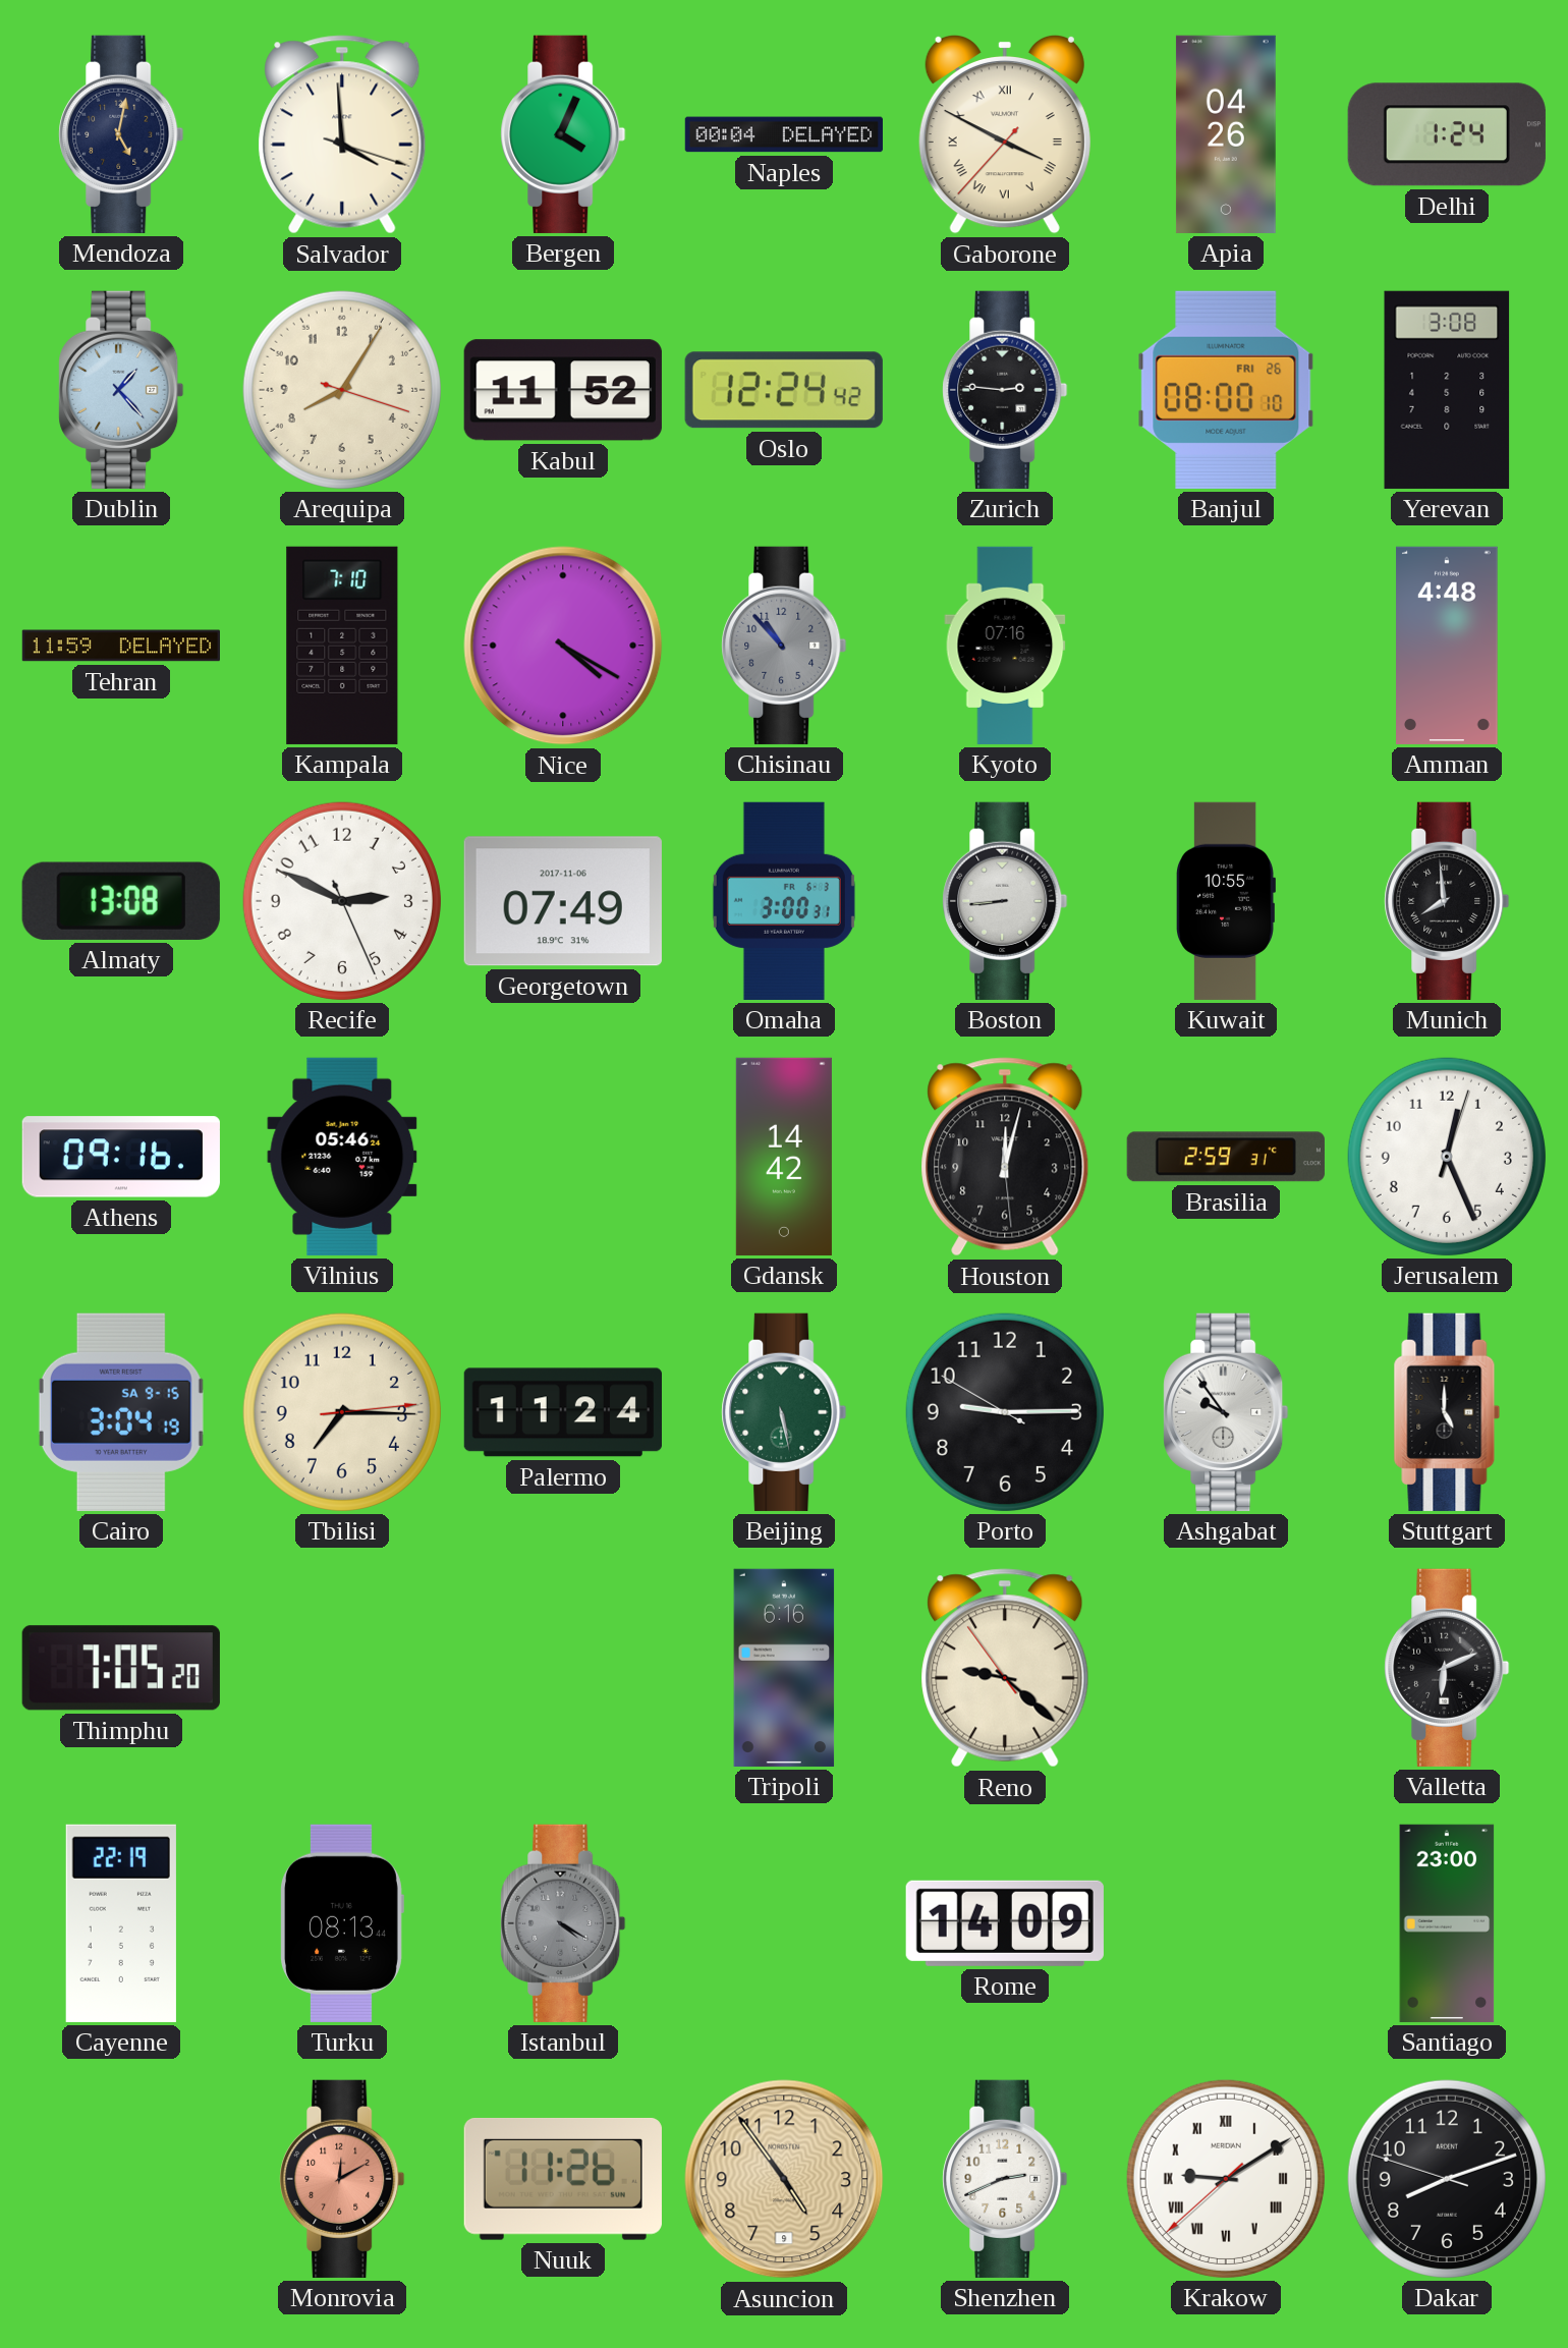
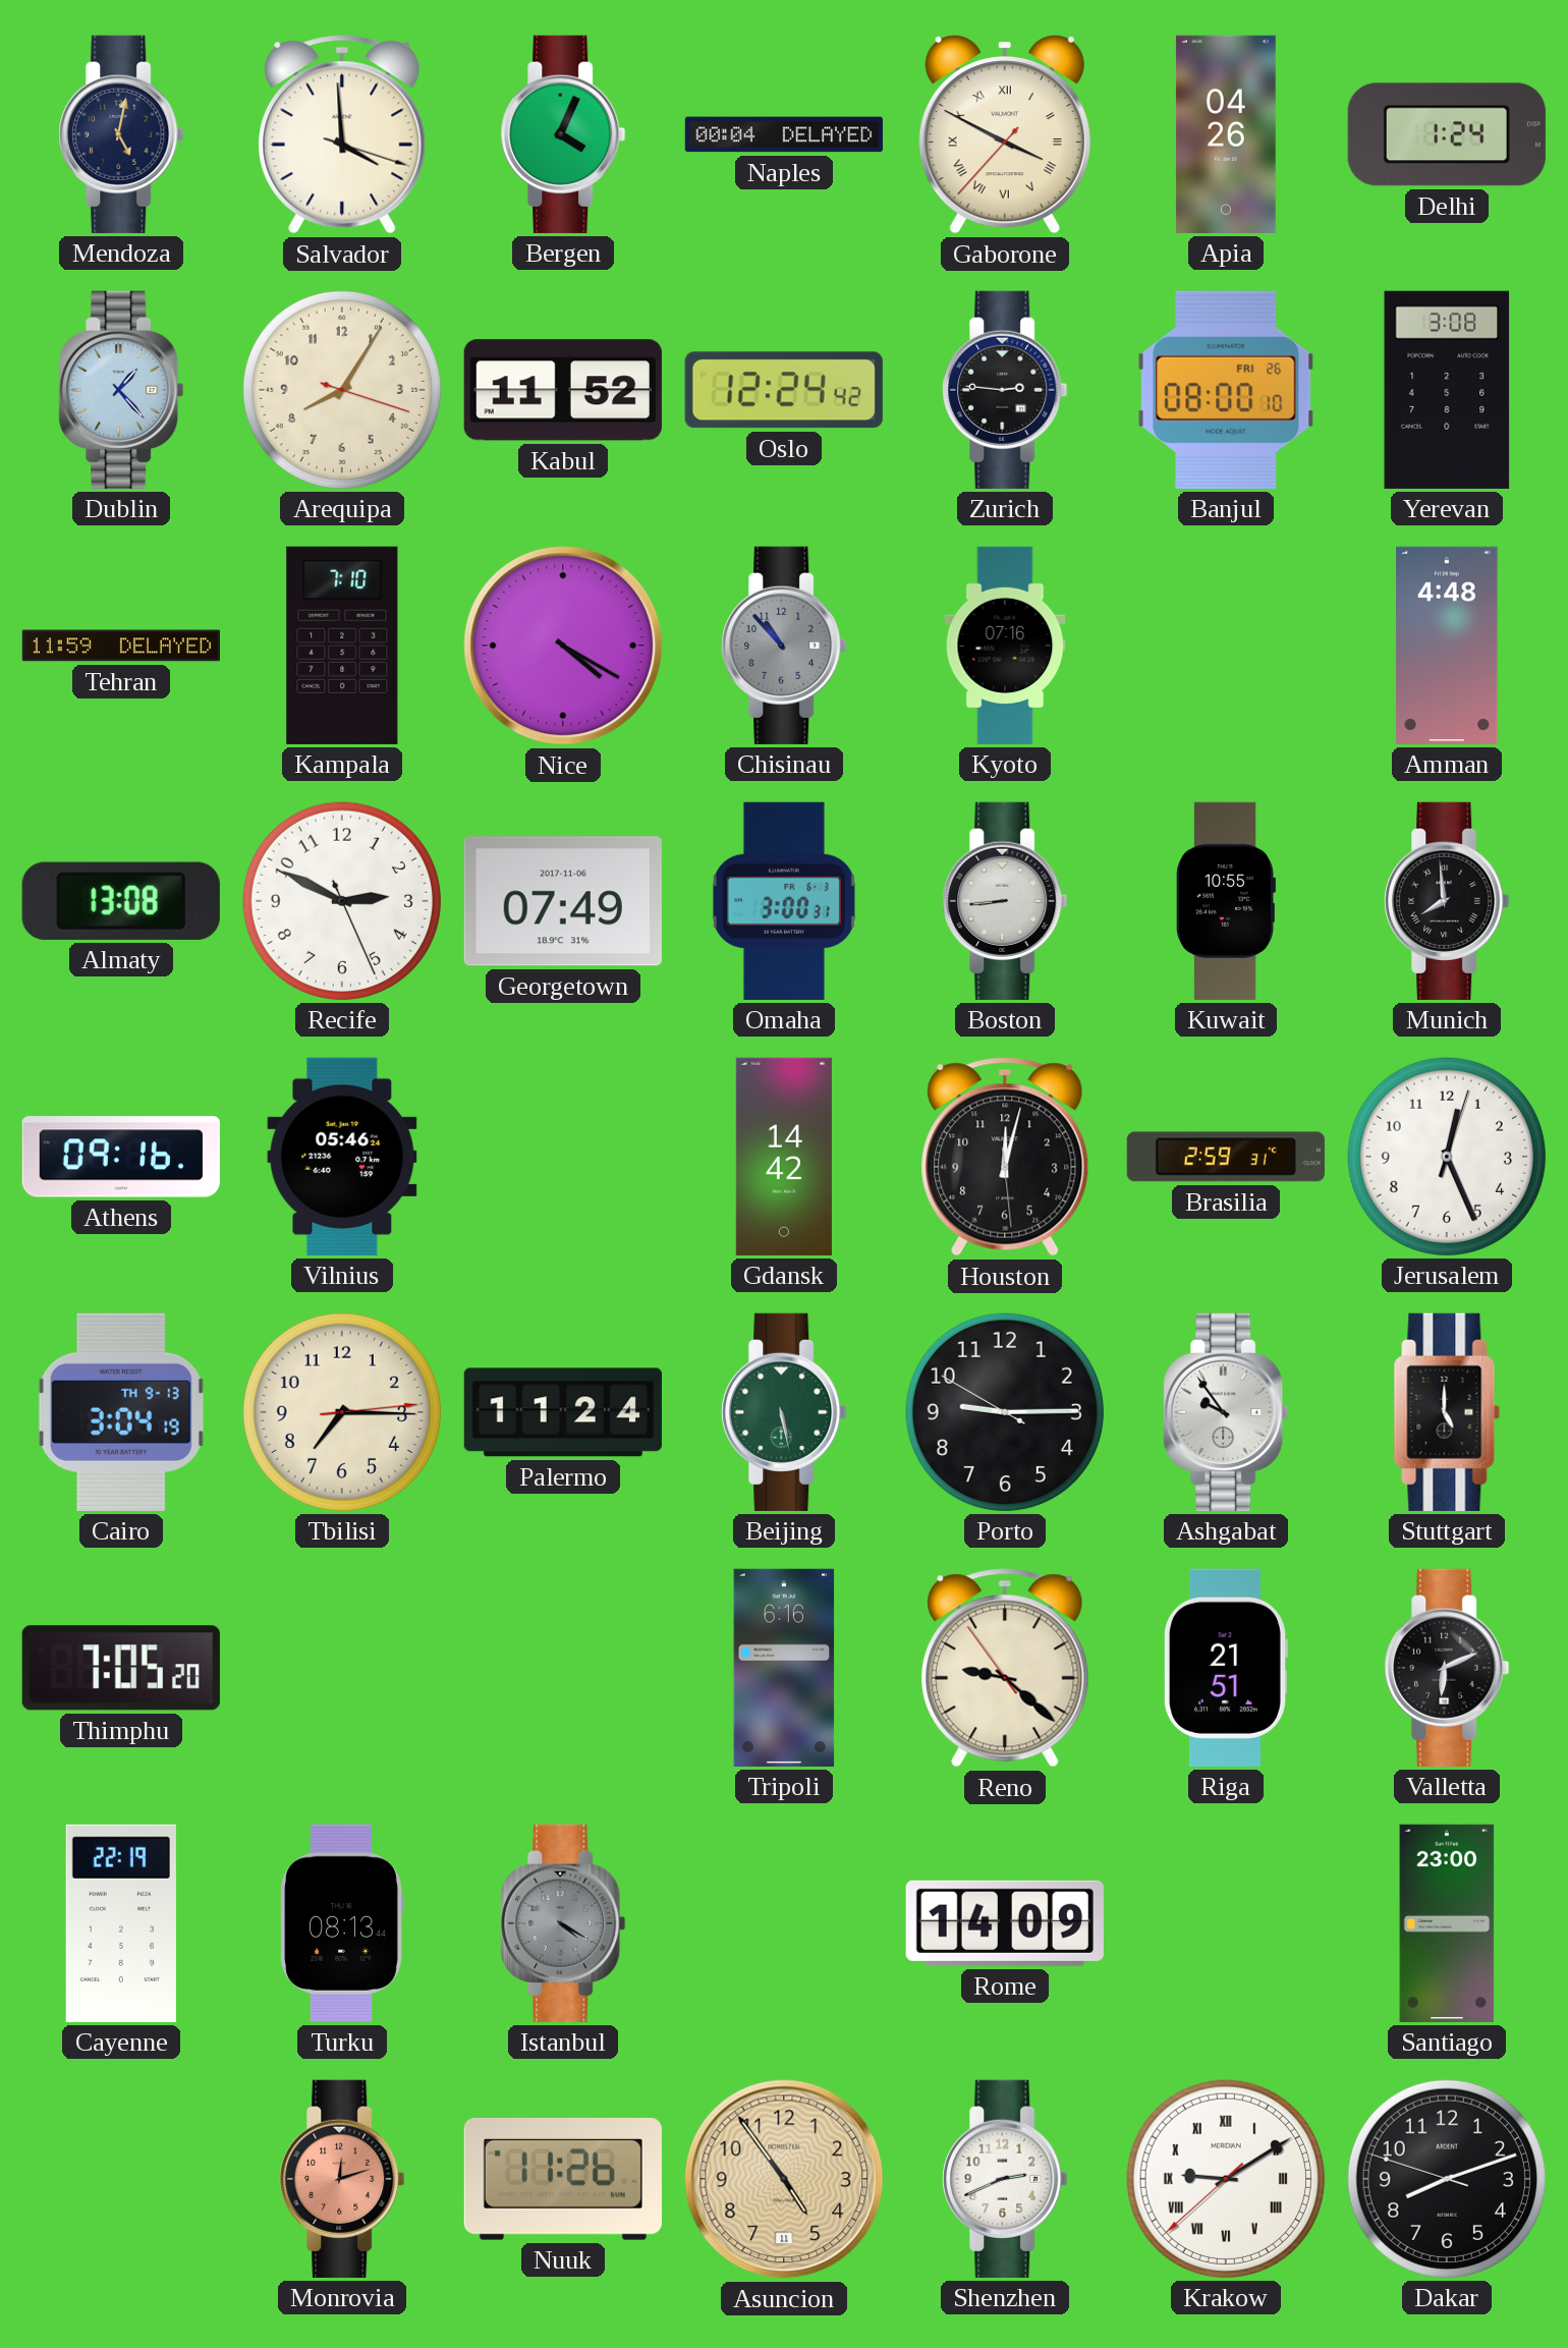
Cairo date: SA 9-15 -> TH 9-13
Riga: none -> 21:51
Monrovia: 12:10 -> 12:12
Asuncion date: 9 -> 11
